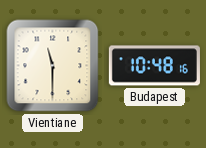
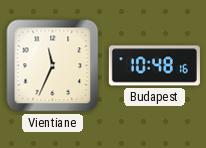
Vientiane: 11:30 -> 11:34
